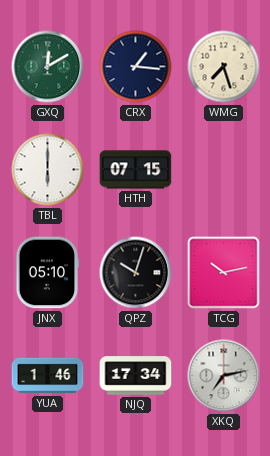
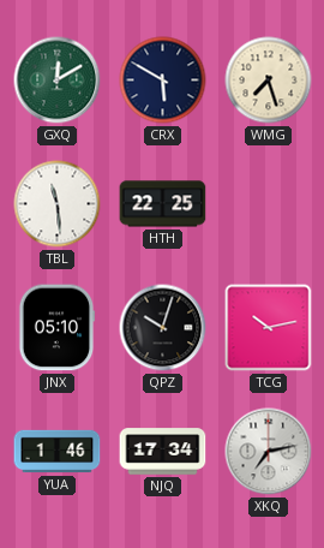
CRX: 1:16 -> 5:50
TBL: 6:00 -> 11:29
HTH: 07:15 -> 22:25
